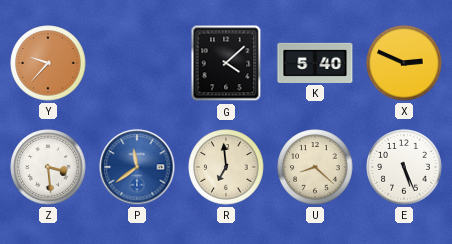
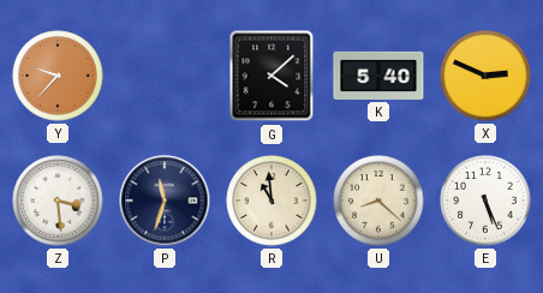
P: 11:39 -> 11:33
P dial: blue -> navy
R: 6:59 -> 10:59
